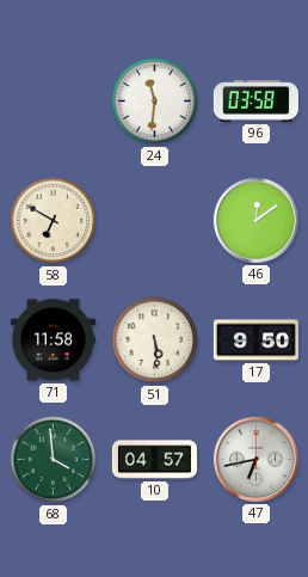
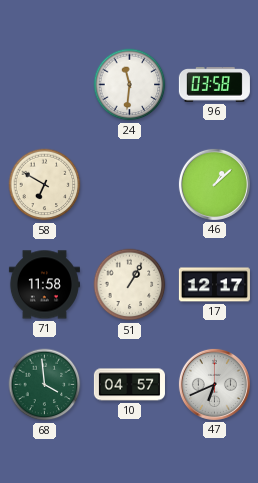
46: 12:09 -> 1:08
51: 5:29 -> 1:05
17: 9:50 -> 12:17
47: 6:43 -> 6:41
